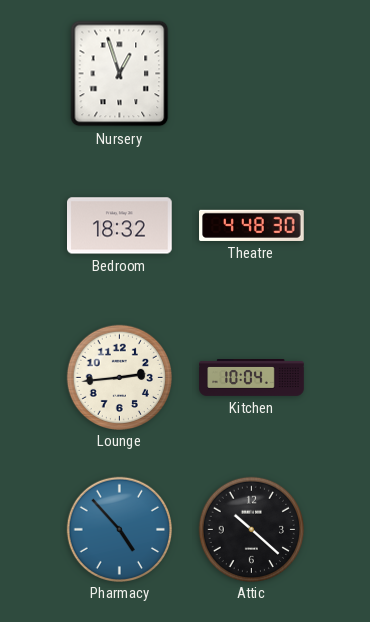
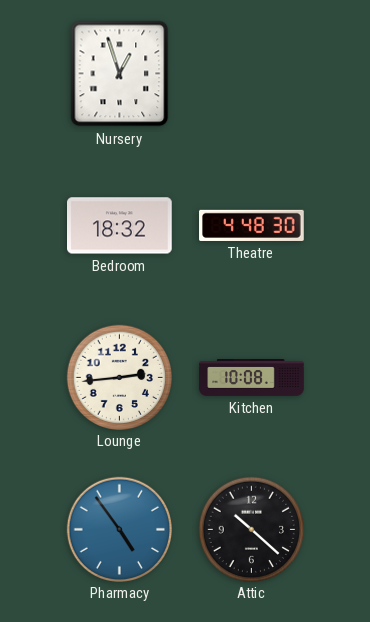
Kitchen: 10:04 -> 10:08
Pharmacy: 4:53 -> 4:54
